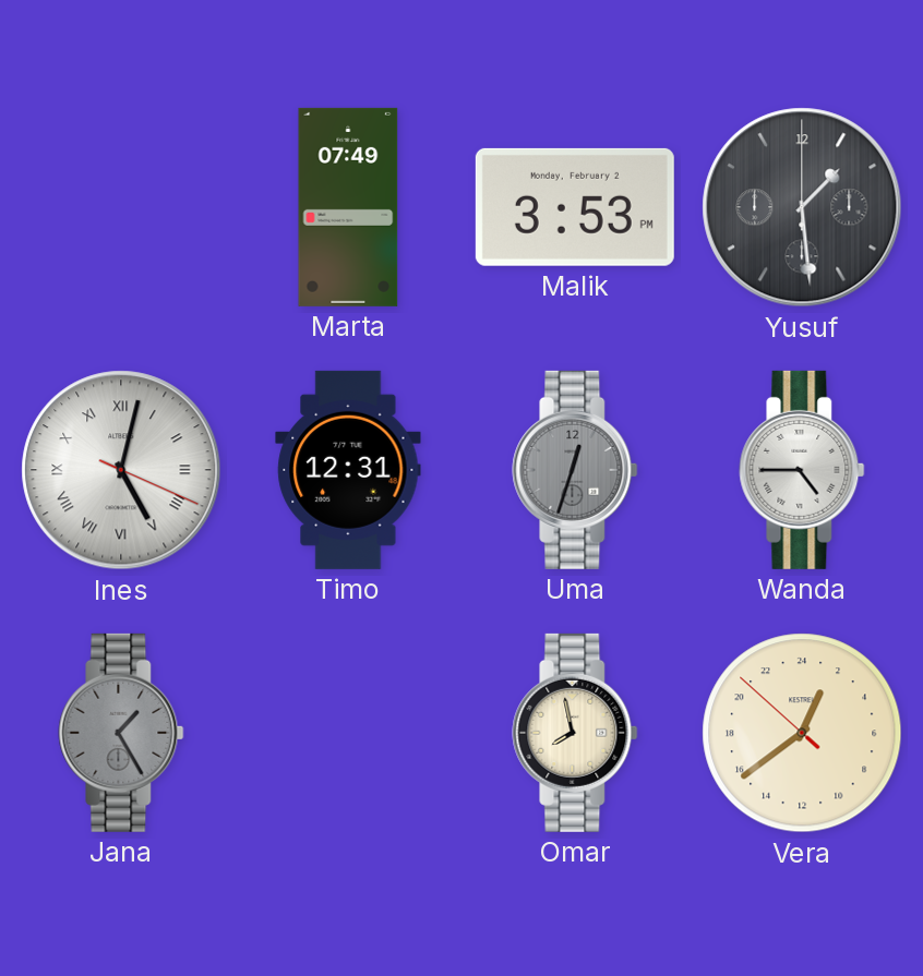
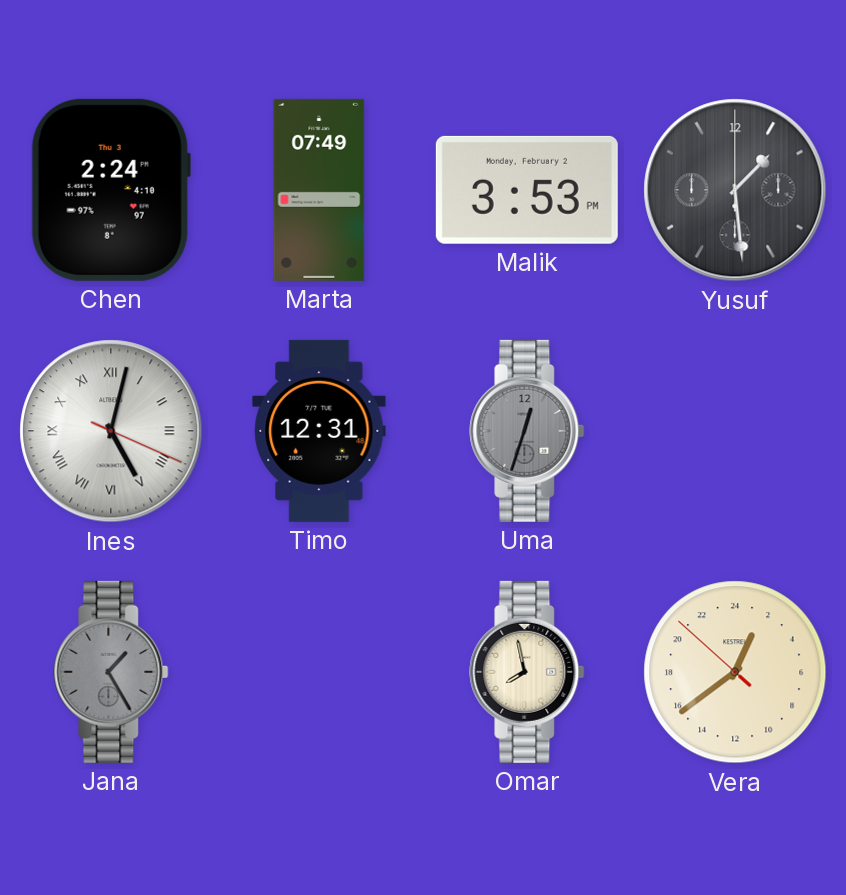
Chen: none -> 2:24
Wanda: 4:45 -> none
